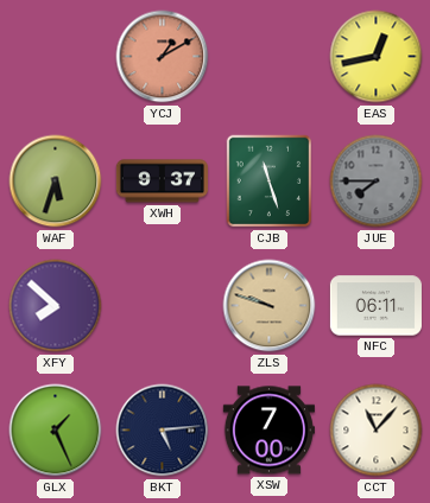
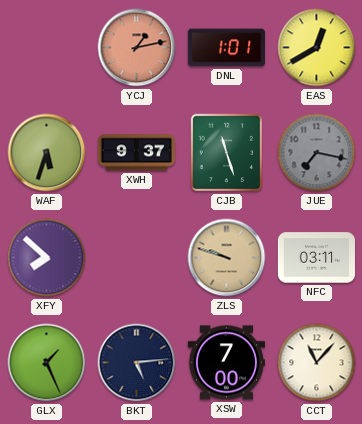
YCJ: 1:10 -> 1:13
DNL: none -> 1:01
EAS: 12:43 -> 12:40
JUE: 7:45 -> 7:17
NFC: 06:11 -> 03:11
